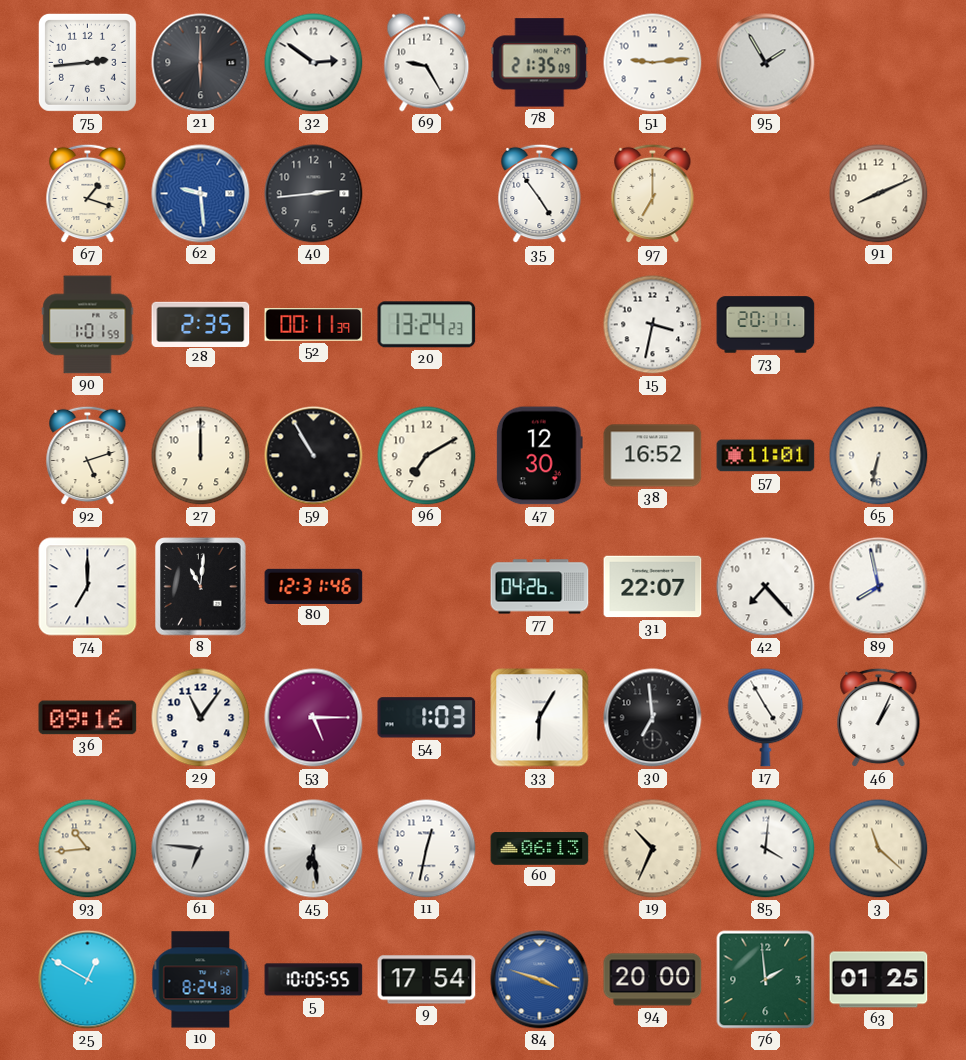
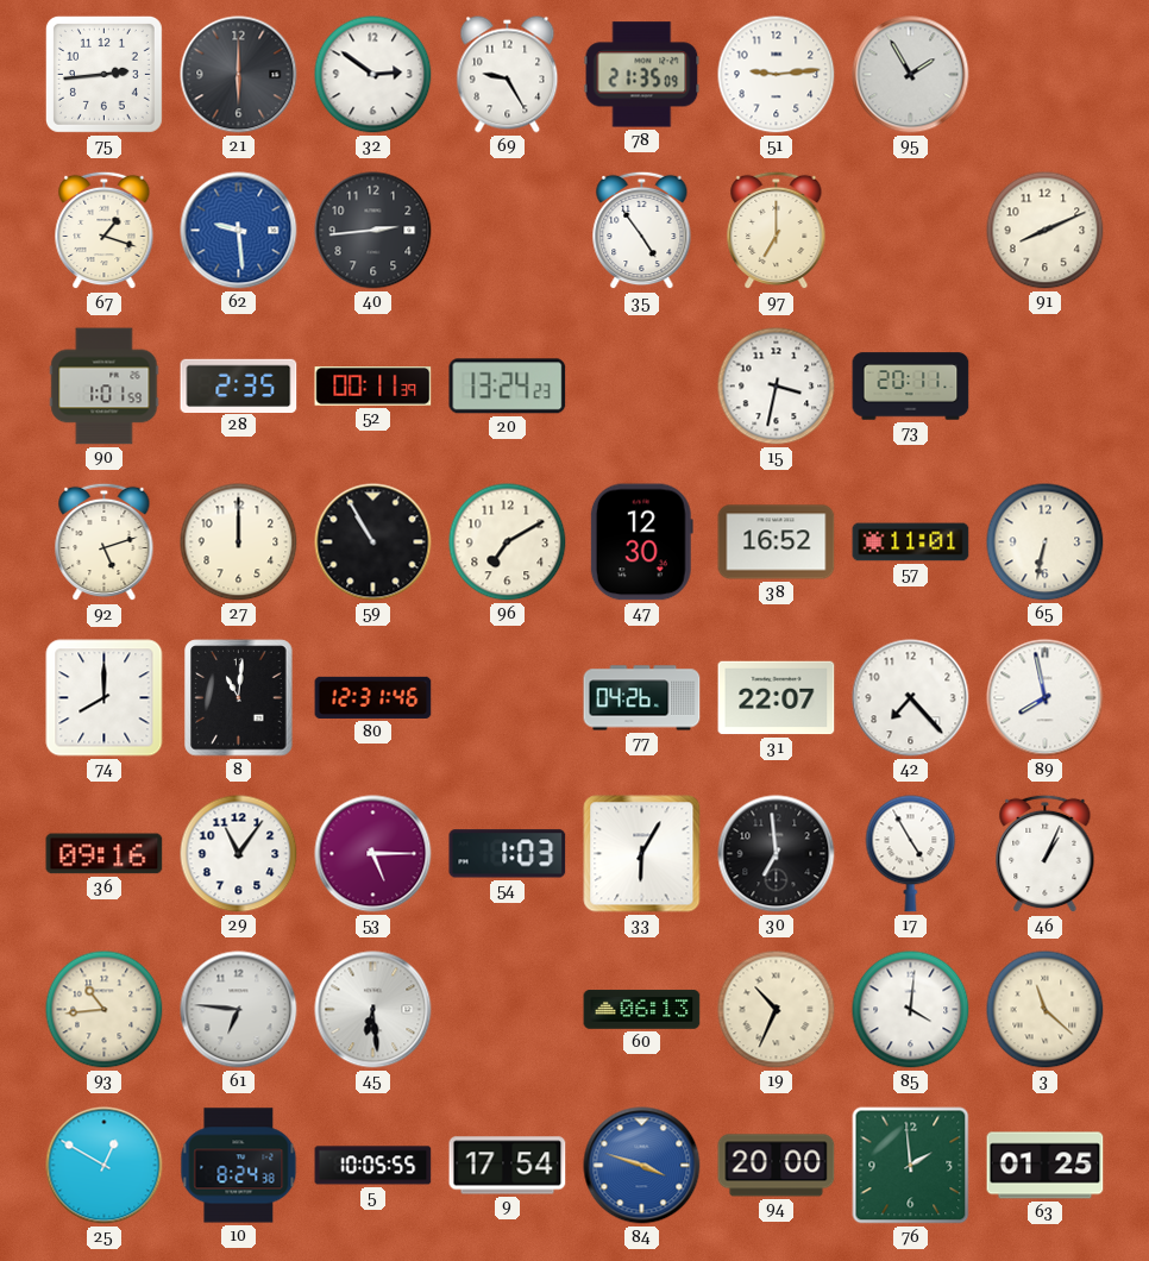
74: 7:00 -> 8:00
11: 12:32 -> none
